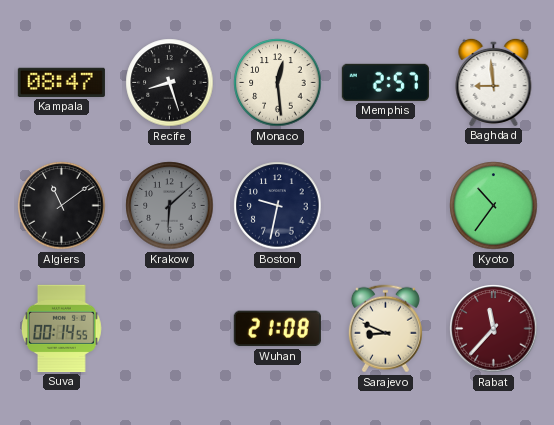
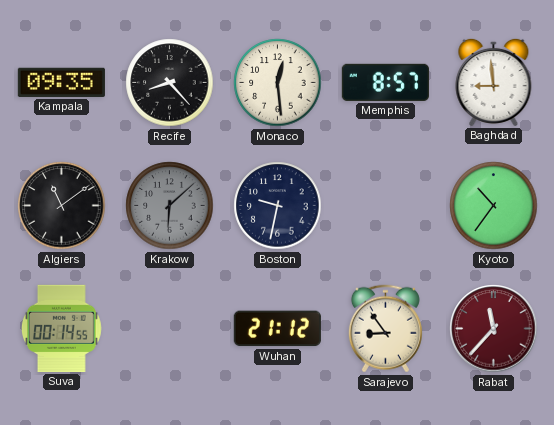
Kampala: 08:47 -> 09:35
Recife: 8:27 -> 8:23
Memphis: 2:57 -> 8:57
Wuhan: 21:08 -> 21:12
Sarajevo: 8:49 -> 8:54
